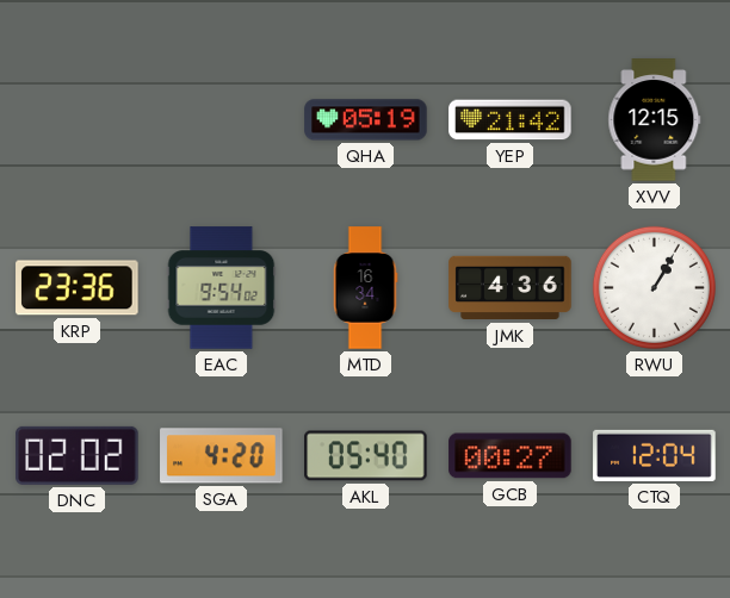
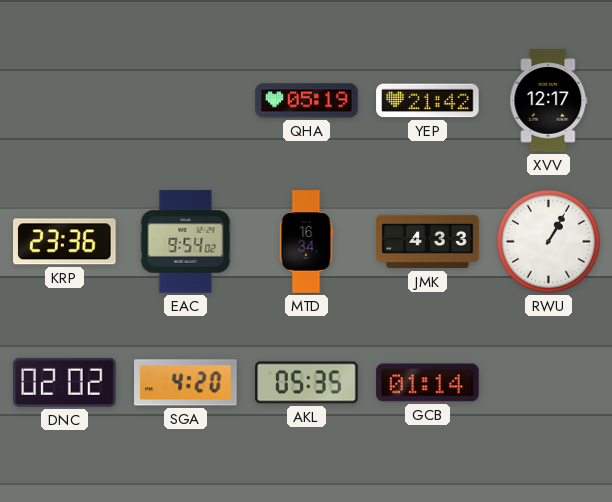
XVV: 12:15 -> 12:17
JMK: 4:36 -> 4:33
AKL: 05:40 -> 05:35
GCB: 00:27 -> 01:14
CTQ: 12:04 -> none
